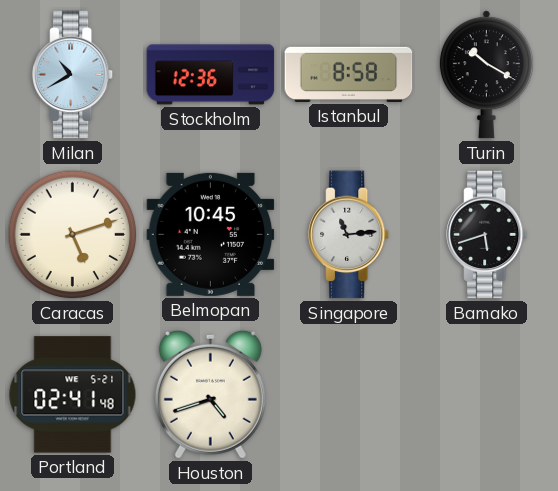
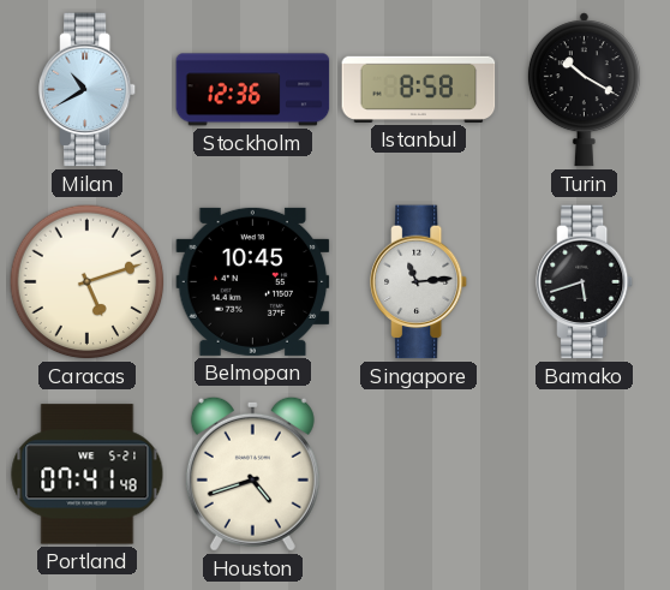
Portland: 02:41 -> 07:41
